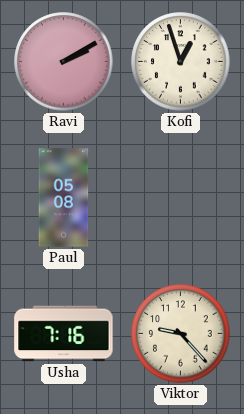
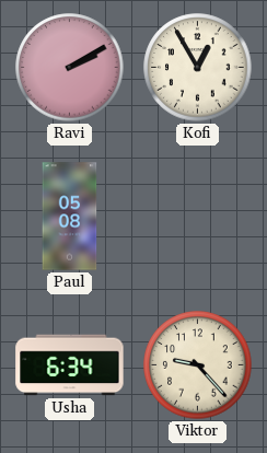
Kofi: 12:57 -> 12:55
Usha: 7:16 -> 6:34
